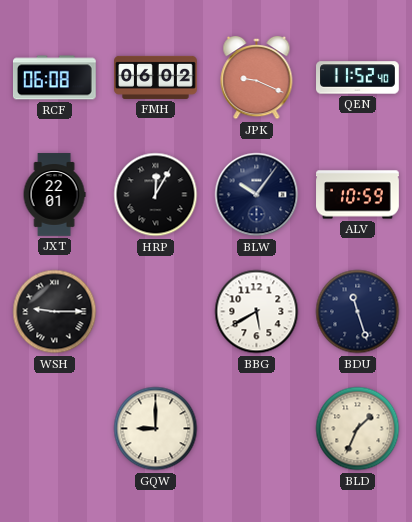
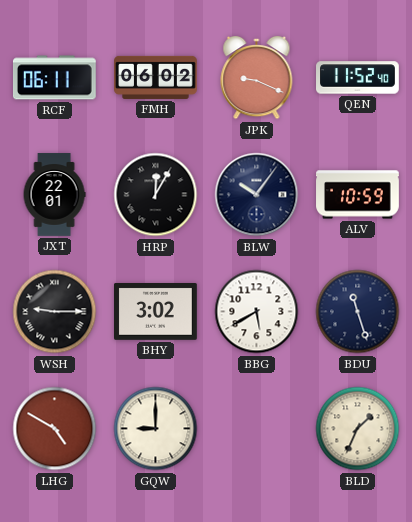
RCF: 06:08 -> 06:11
BHY: none -> 3:02
LHG: none -> 4:50
